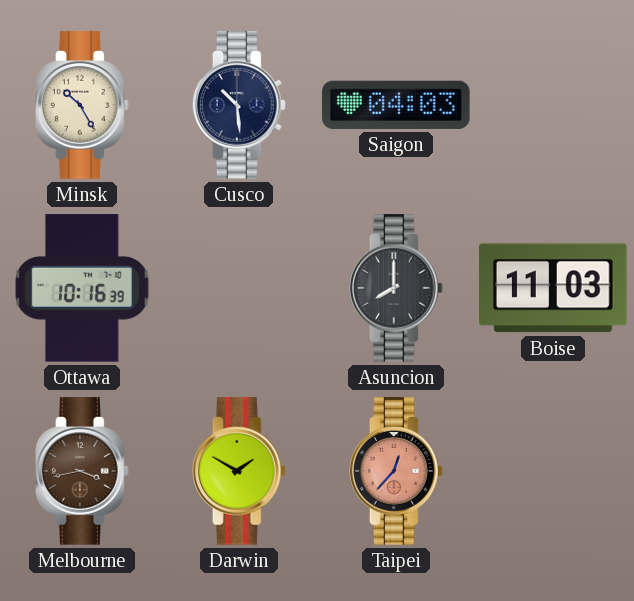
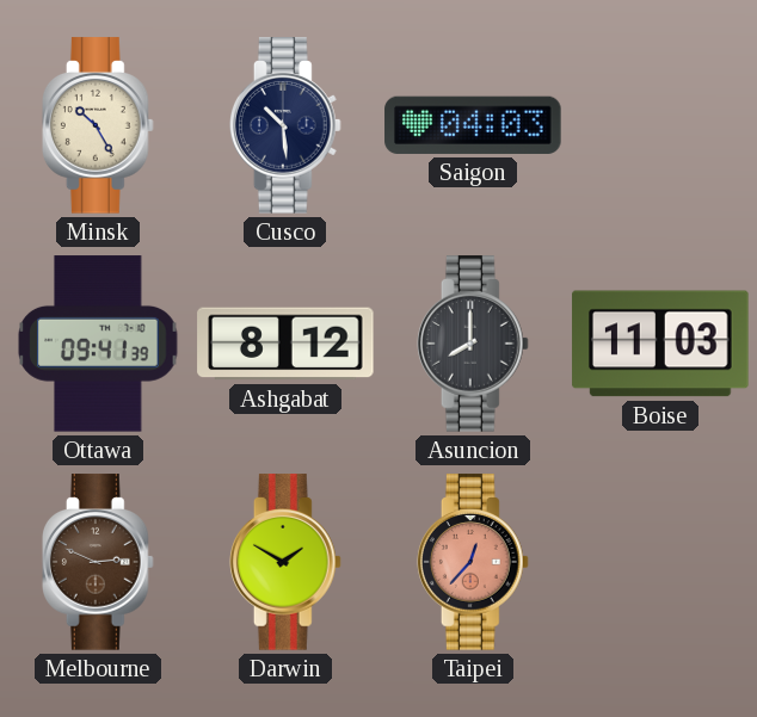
Ottawa: 10:16 -> 09:41
Ashgabat: none -> 8:12
Melbourne: 3:43 -> 2:49
